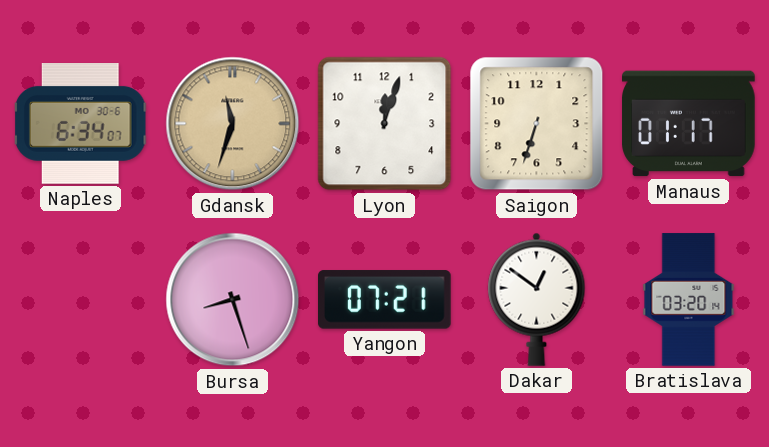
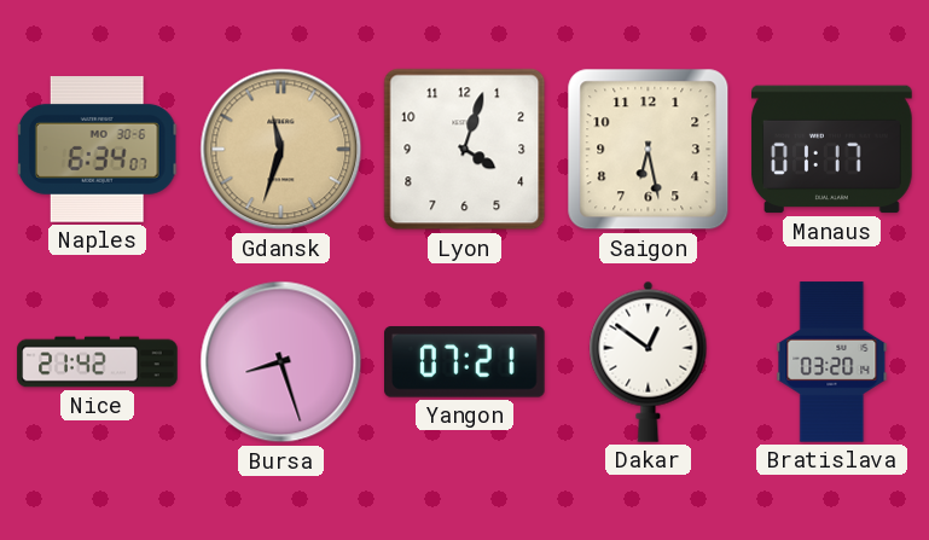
Lyon: 12:03 -> 4:03
Saigon: 6:33 -> 6:28
Nice: none -> 21:42
